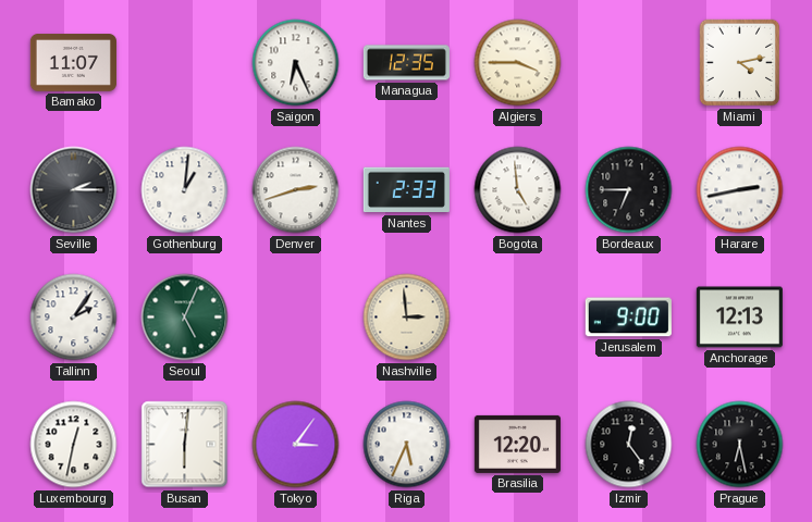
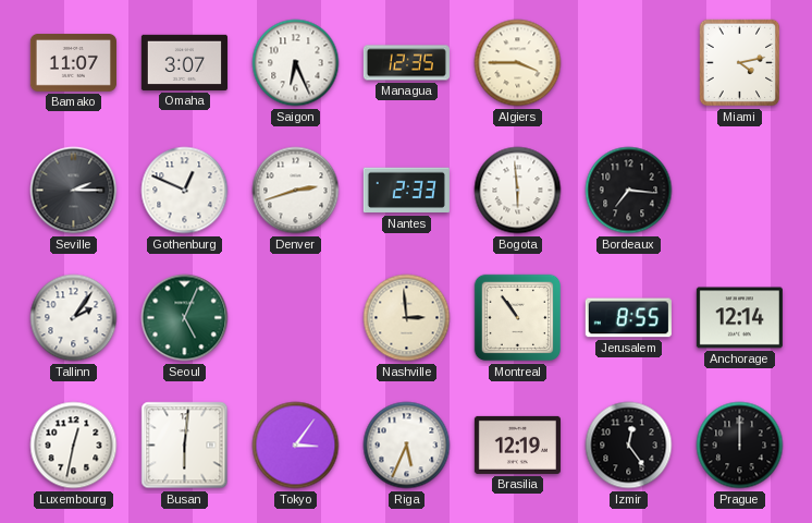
Omaha: none -> 3:07
Gothenburg: 1:01 -> 12:49
Bogota: 4:59 -> 5:59
Bordeaux: 6:45 -> 7:16
Harare: 2:43 -> none
Montreal: none -> 10:54
Jerusalem: 9:00 -> 8:55
Anchorage: 12:13 -> 12:14
Brasilia: 12:20 -> 12:19
Prague: 6:28 -> 12:00
